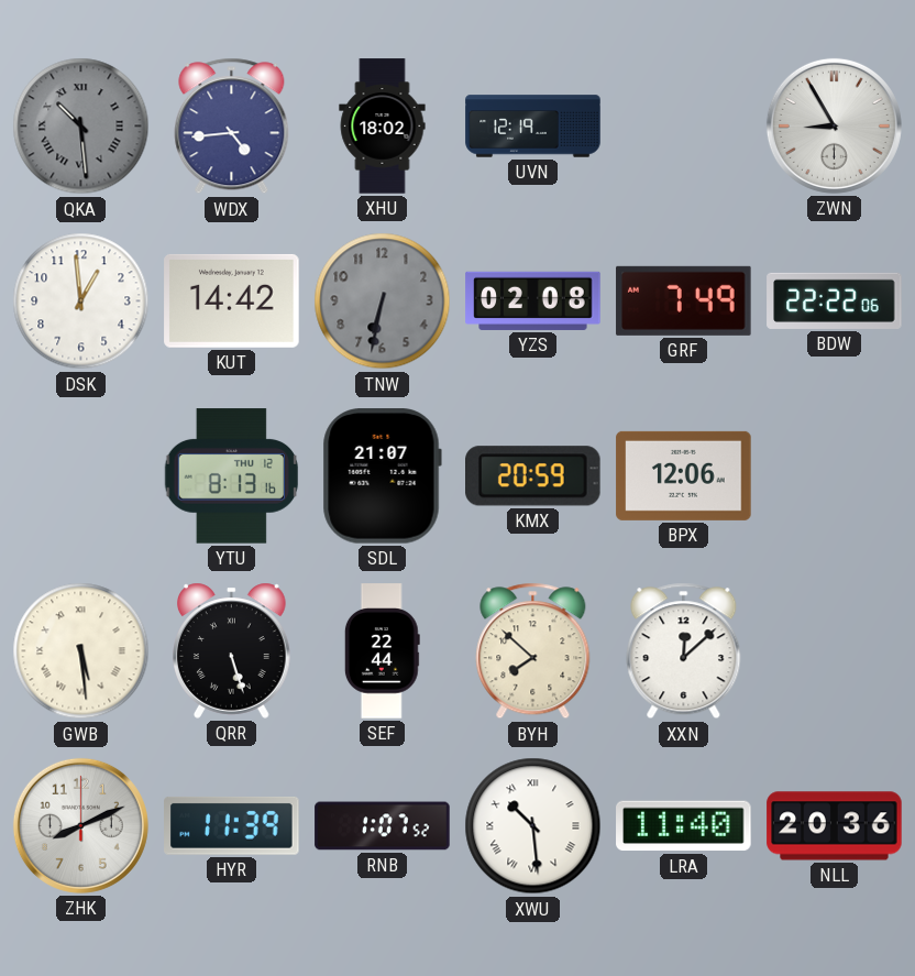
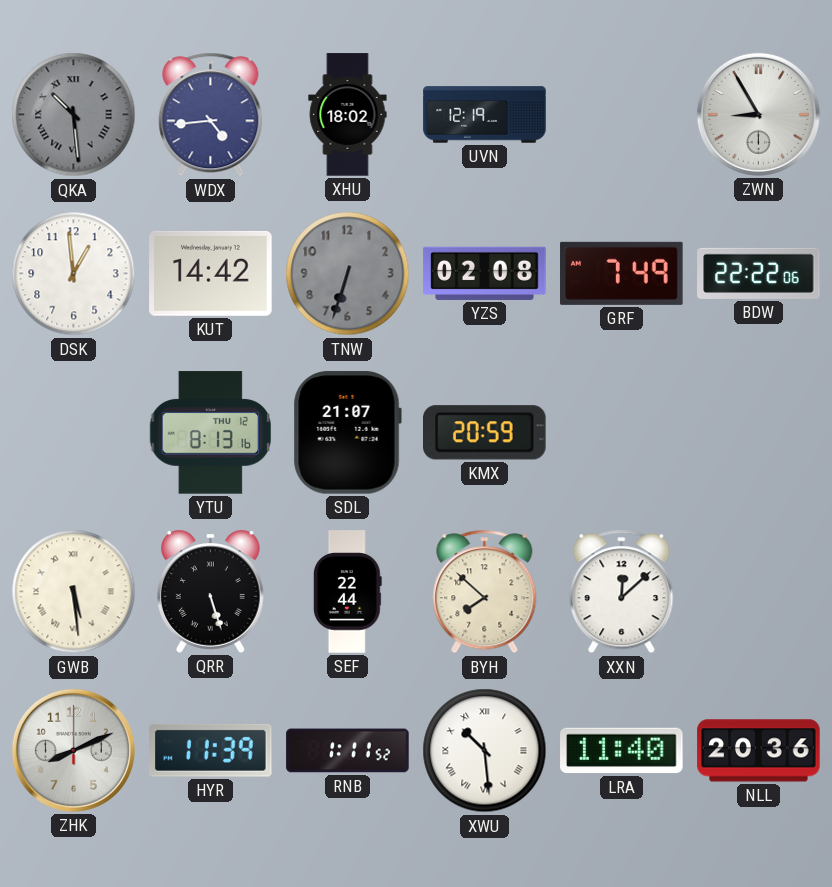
TNW: 6:32 -> 6:33
BPX: 12:06 -> none
RNB: 1:07 -> 1:11
